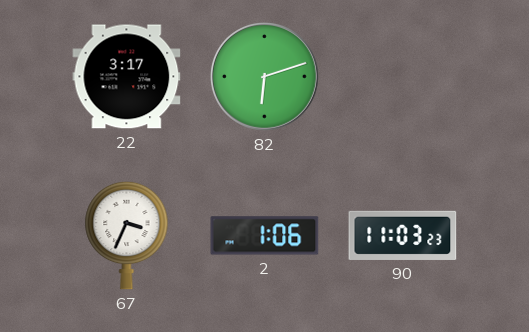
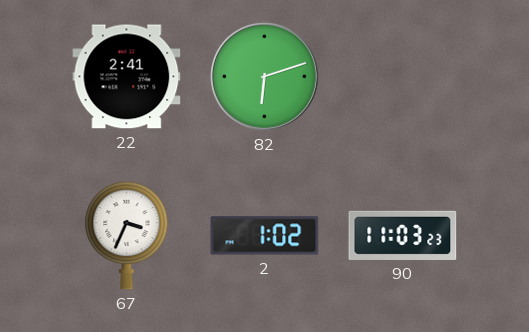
22: 3:17 -> 2:41
2: 1:06 -> 1:02
